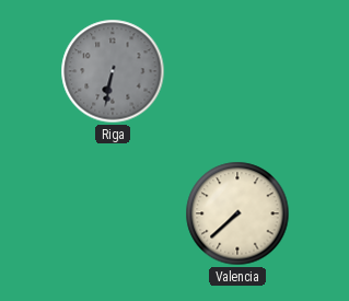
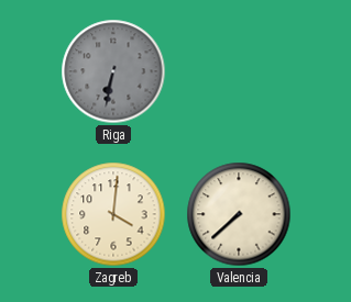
Zagreb: none -> 4:01
